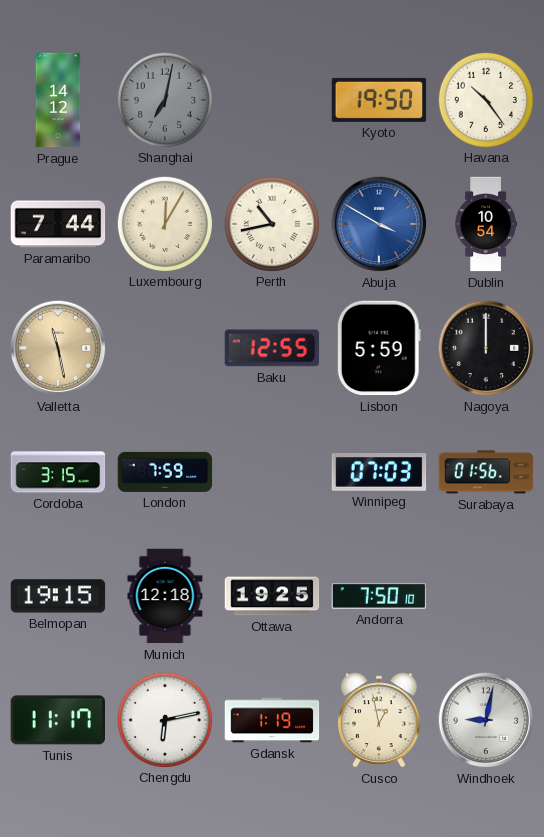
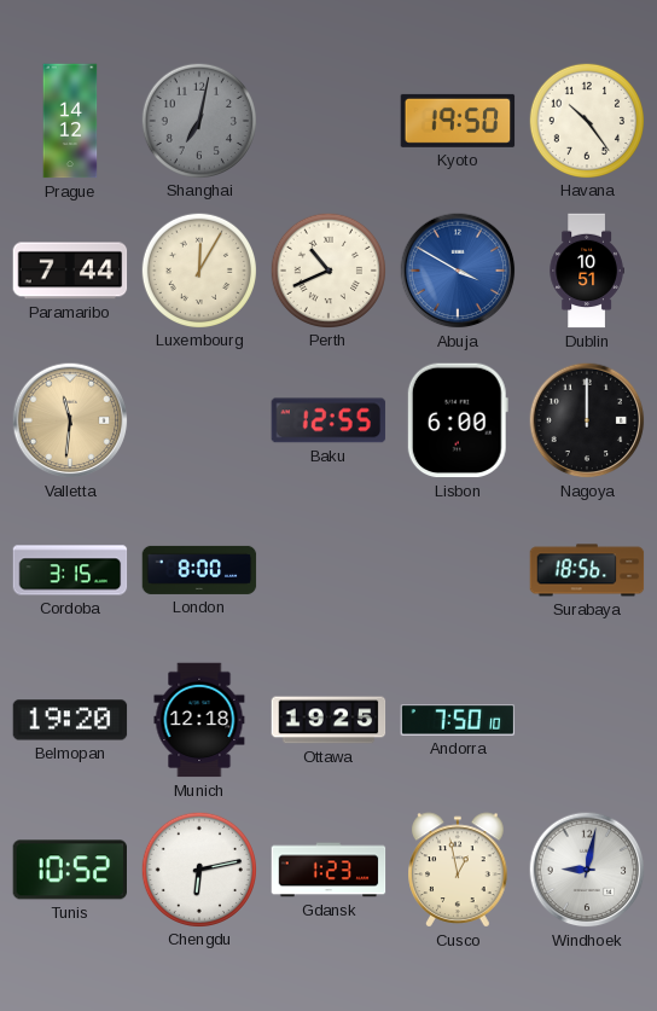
Perth: 10:43 -> 10:41
Dublin: 10:54 -> 10:51
Valletta: 11:28 -> 11:31
Lisbon: 5:59 -> 6:00
London: 7:59 -> 8:00
Winnipeg: 07:03 -> none
Surabaya: 01:56 -> 18:56
Belmopan: 19:15 -> 19:20
Tunis: 11:17 -> 10:52
Gdansk: 1:19 -> 1:23
